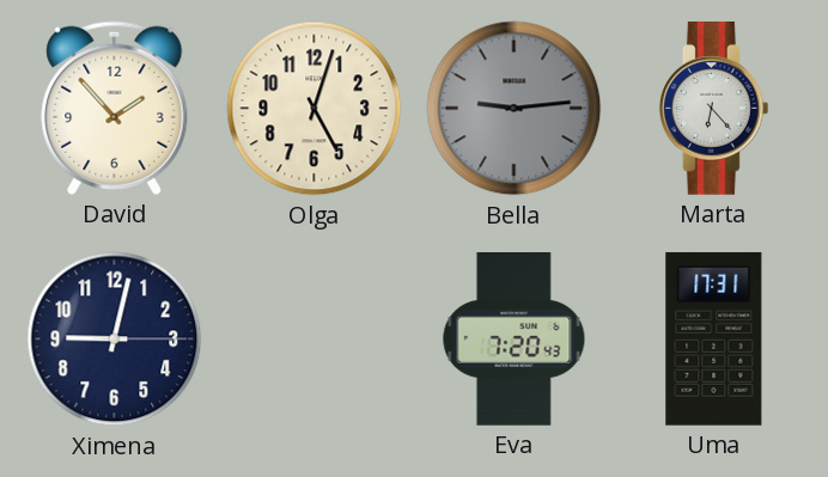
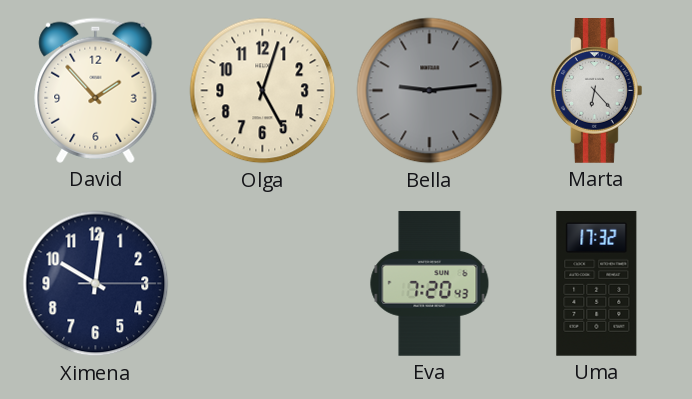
Ximena: 9:02 -> 10:01
Uma: 17:31 -> 17:32
